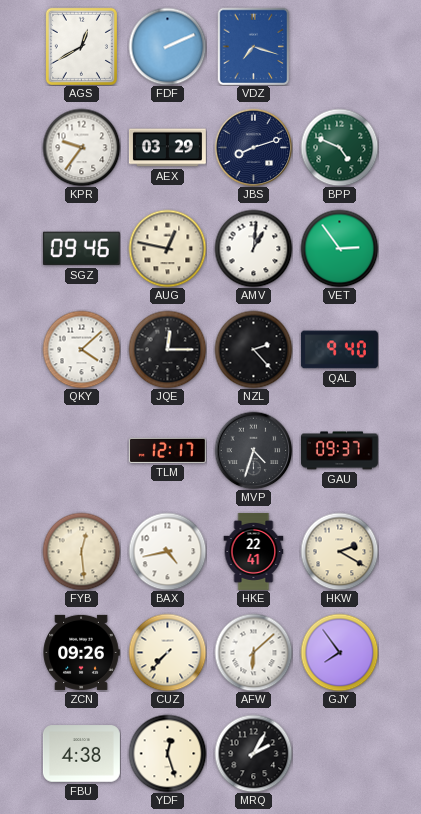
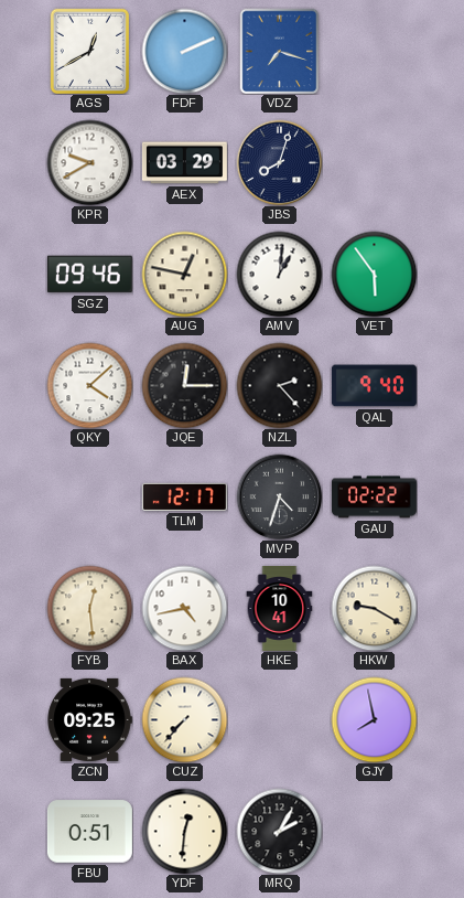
KPR: 9:36 -> 9:40
JBS: 8:12 -> 8:03
BPP: 4:49 -> none
VET: 2:54 -> 5:54
GAU: 09:37 -> 02:22
HKE: 22:41 -> 10:41
HKW: 2:20 -> 9:20
ZCN: 09:26 -> 09:25
AFW: 6:08 -> none
GJY: 7:54 -> 7:58
FBU: 4:38 -> 0:51
YDF: 12:27 -> 12:31
